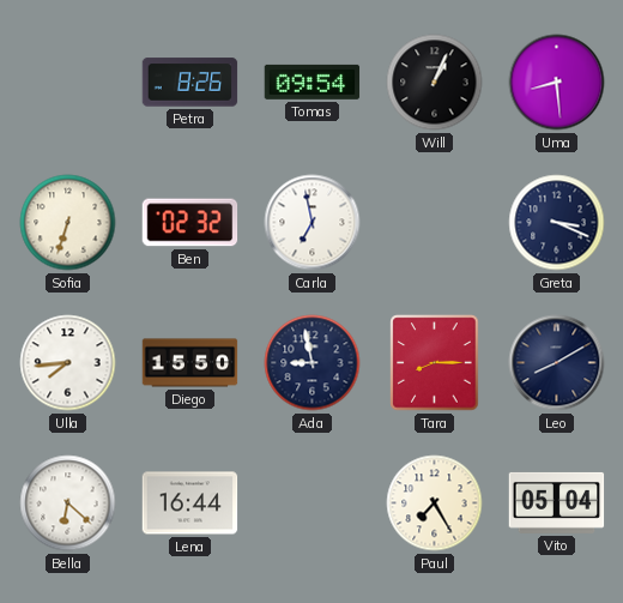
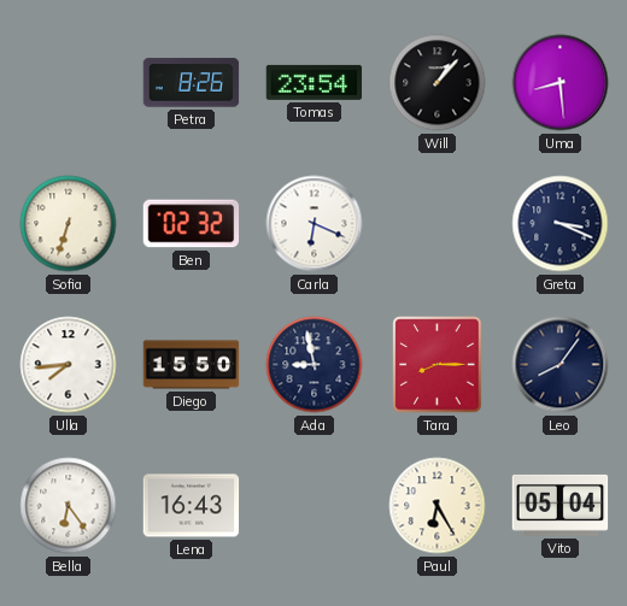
Tomas: 09:54 -> 23:54
Will: 1:04 -> 1:07
Carla: 6:58 -> 6:19
Leo: 8:10 -> 8:06
Bella: 6:22 -> 6:24
Lena: 16:44 -> 16:43
Paul: 7:25 -> 6:25
